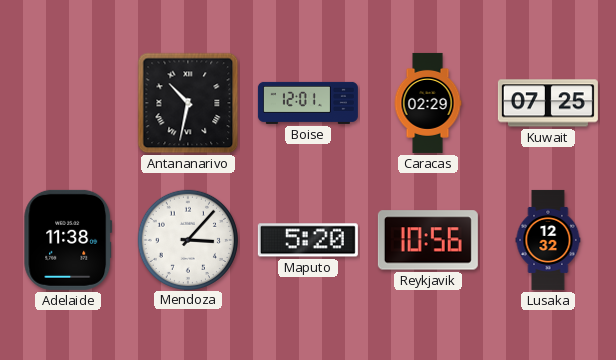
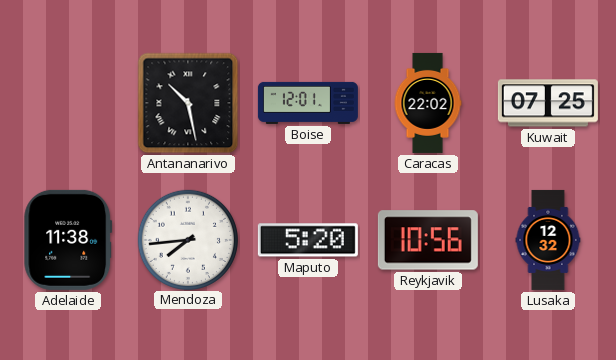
Antananarivo: 10:32 -> 10:28
Caracas: 02:29 -> 22:02
Mendoza: 3:07 -> 7:44
